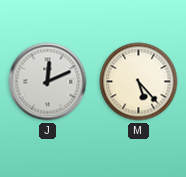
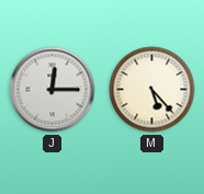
J: 12:11 -> 12:15
